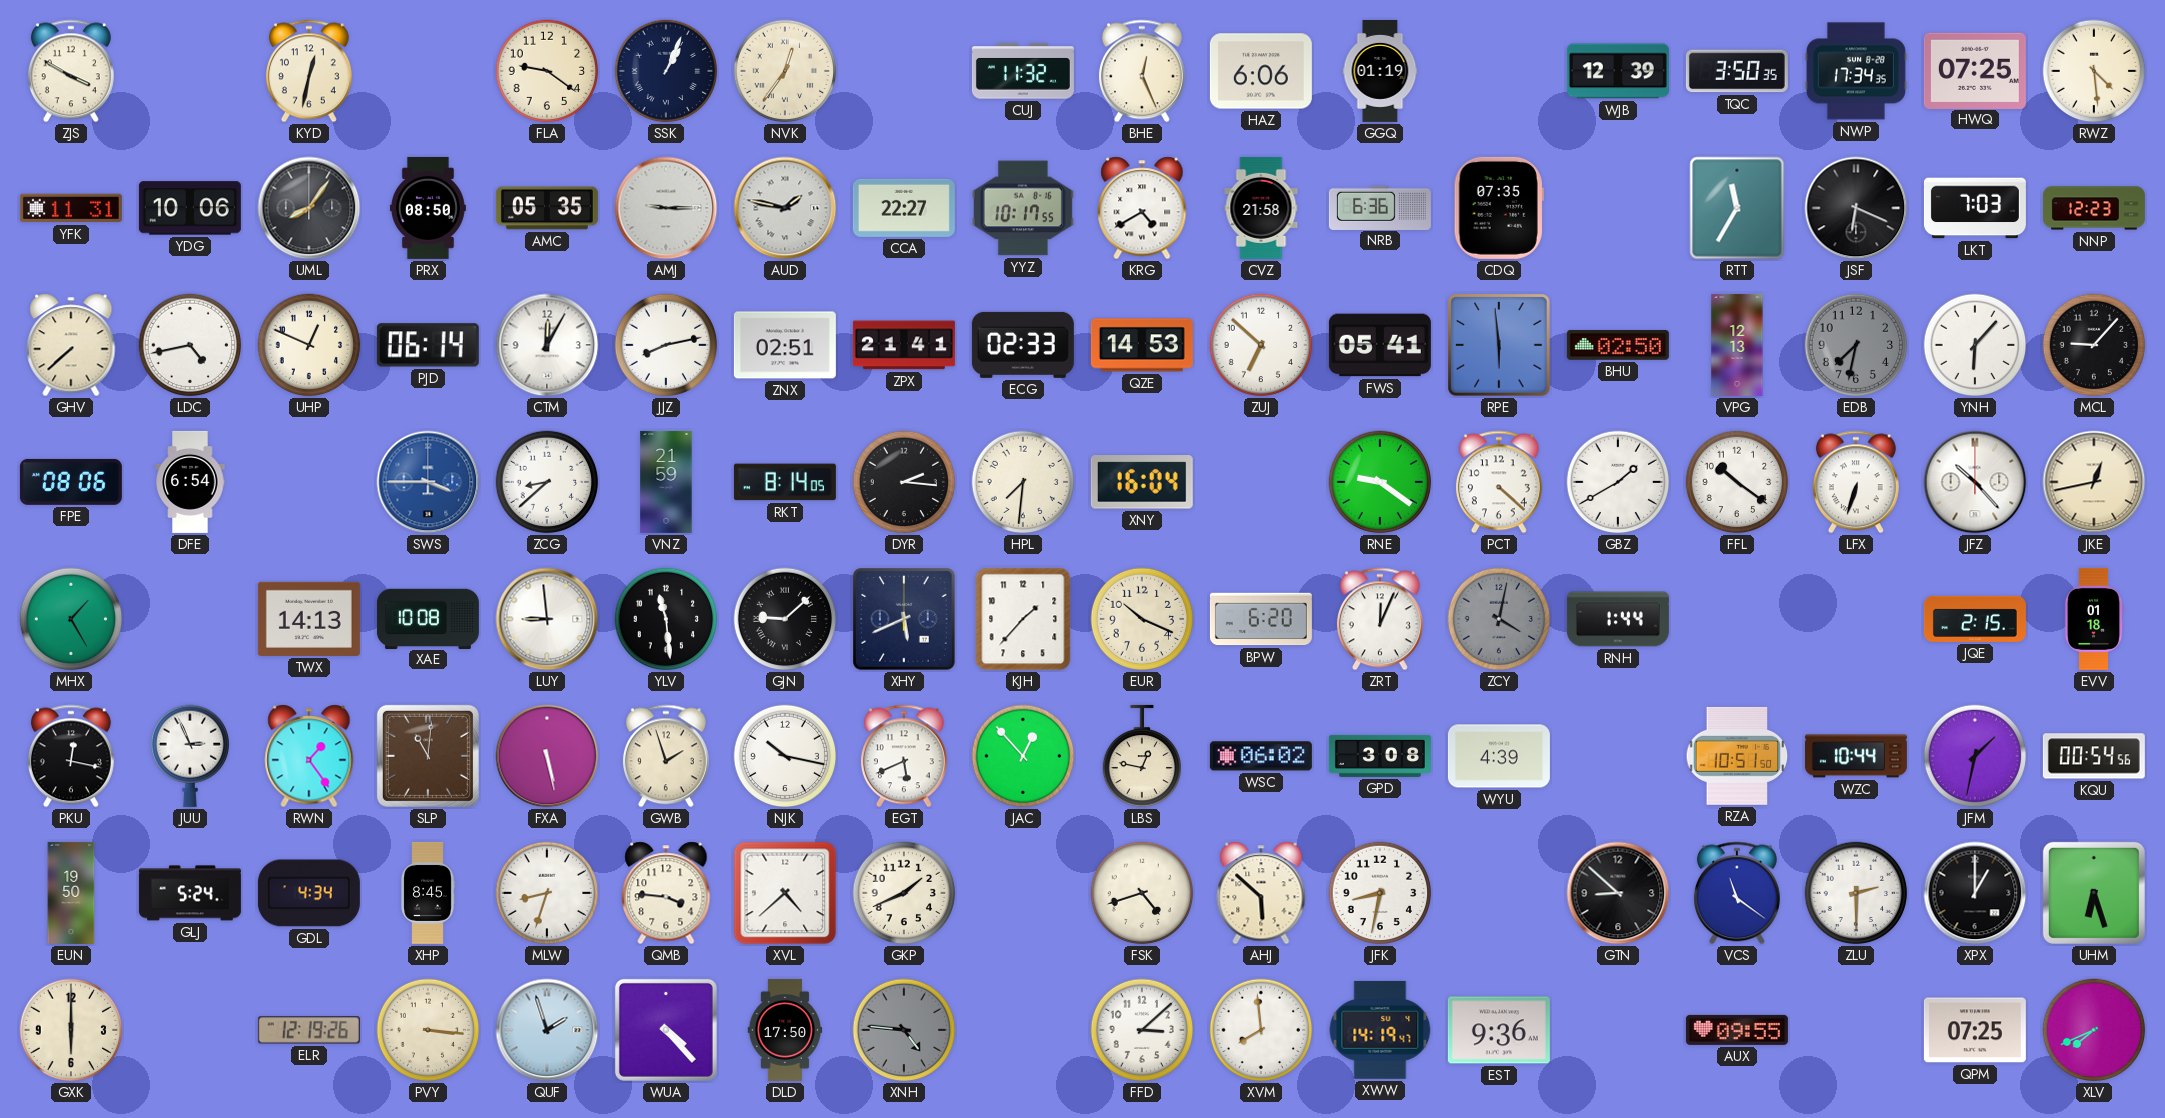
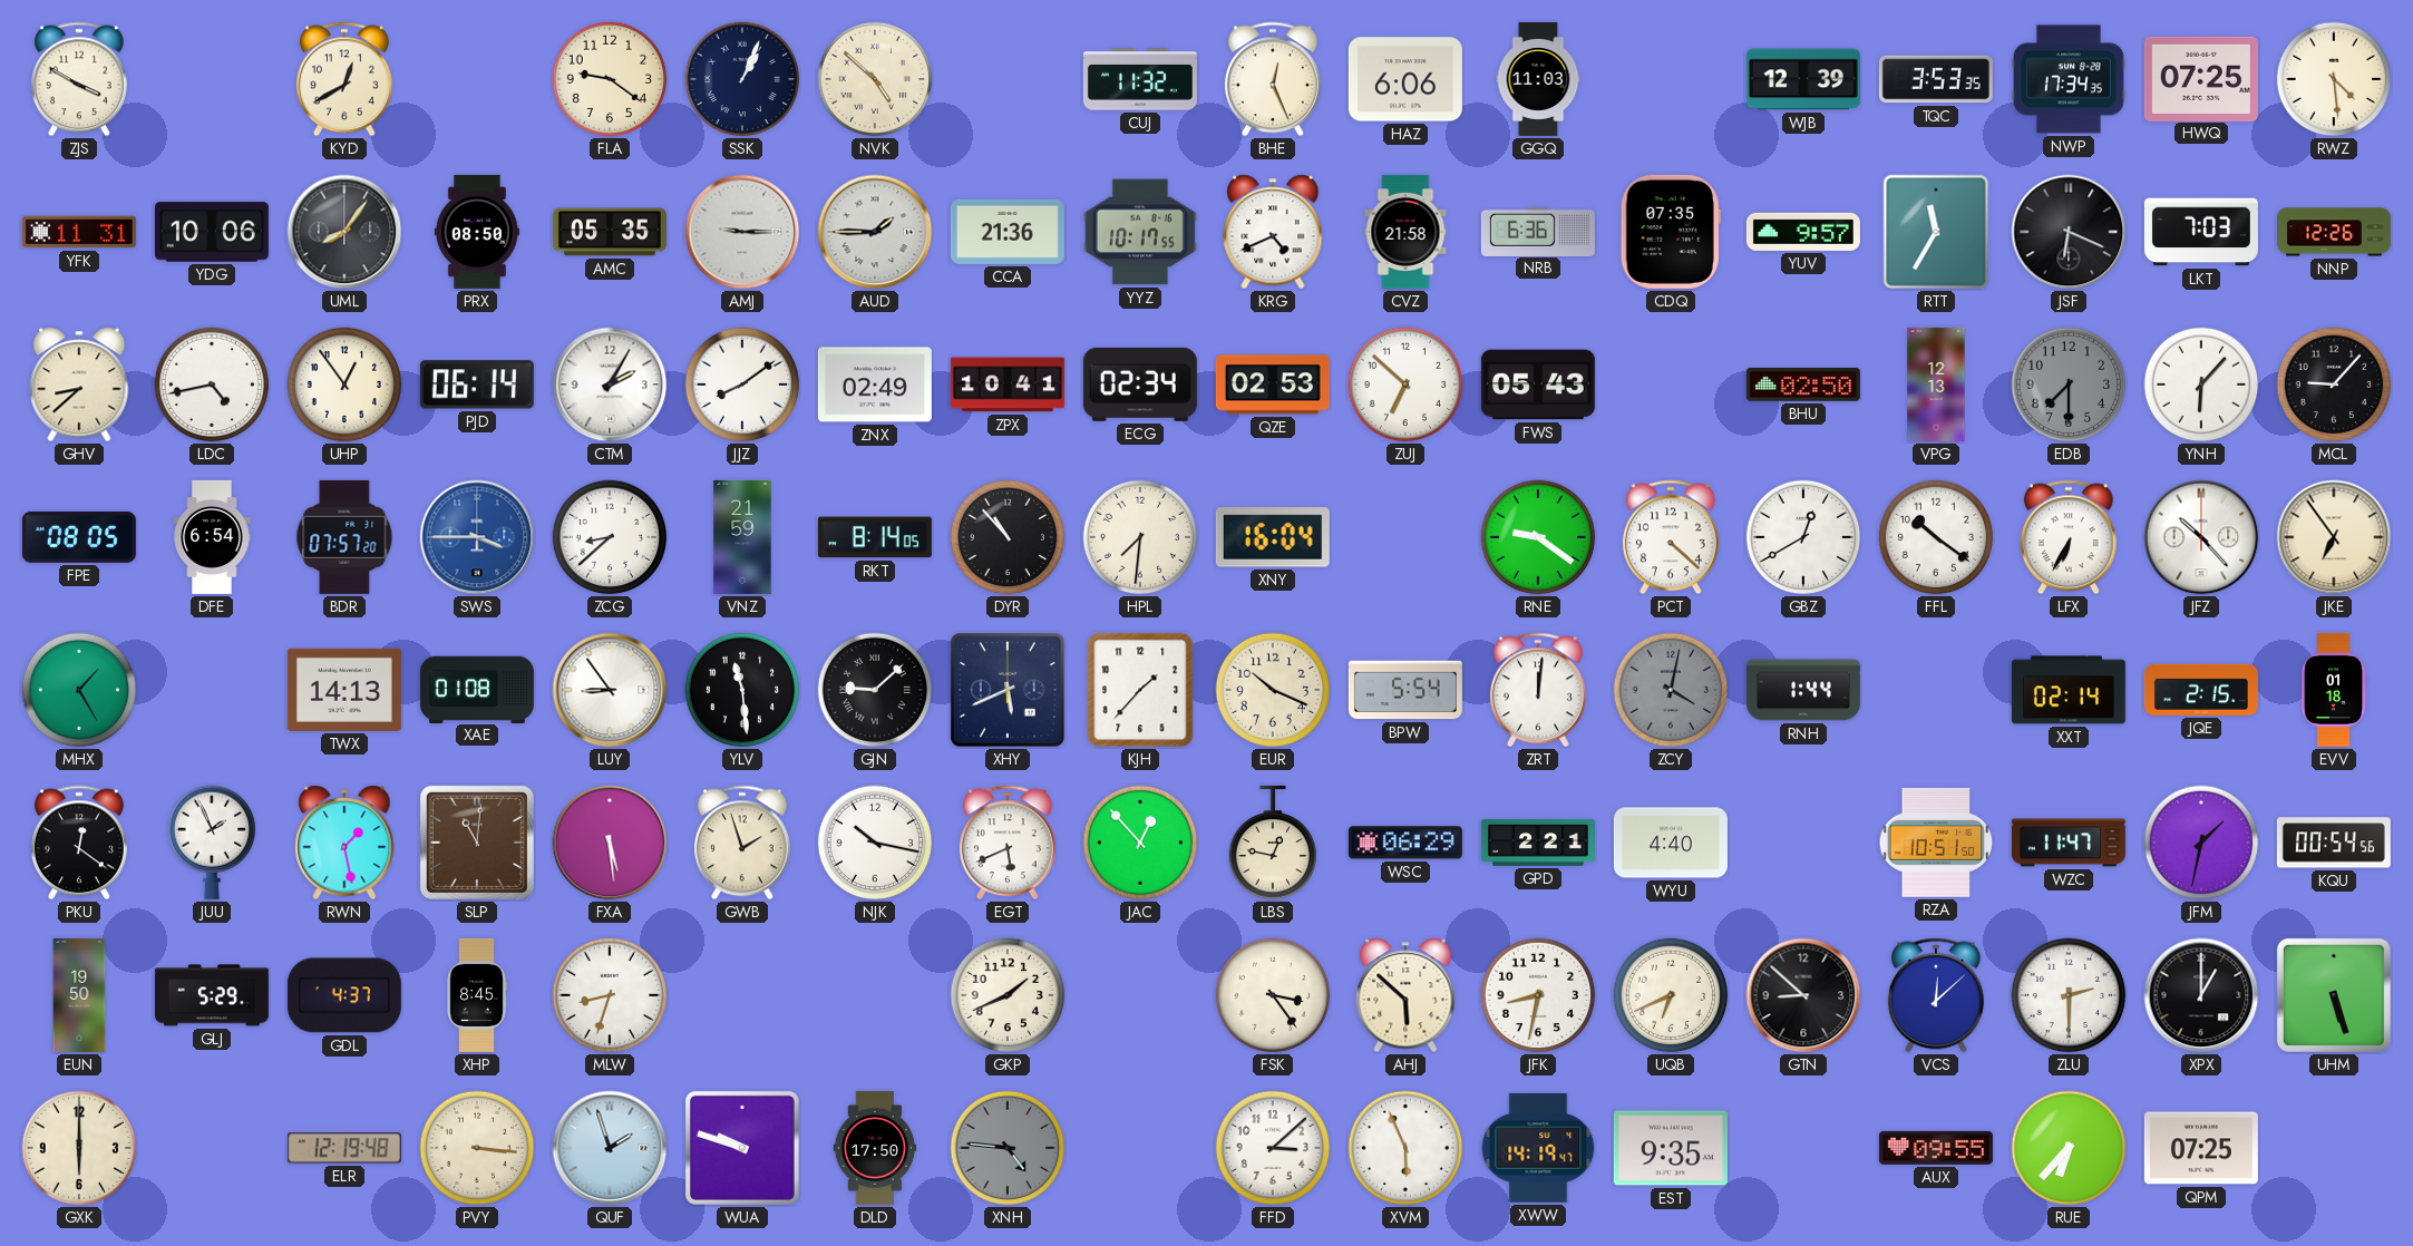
KYD: 12:32 -> 12:40
NVK: 12:36 -> 4:52
GGQ: 01:19 -> 11:03
TQC: 3:50 -> 3:53
AUD: 1:47 -> 1:45
CCA: 22:27 -> 21:36
KRG: 4:40 -> 4:41
YUV: none -> 9:57
NNP: 12:23 -> 12:26
GHV: 7:38 -> 8:38
UHP: 12:49 -> 12:54
CTM: 12:05 -> 2:05
JJZ: 8:13 -> 8:09
ZNX: 02:51 -> 02:49
ZPX: 21:41 -> 10:41
ECG: 02:33 -> 02:34
QZE: 14:53 -> 02:53
FWS: 05:41 -> 05:43
RPE: 5:59 -> none
EDB: 7:32 -> 7:30
FPE: 08:06 -> 08:05
BDR: none -> 07:57
DYR: 2:16 -> 10:53
GBZ: 1:40 -> 12:40
LFX: 6:33 -> 6:35
JKE: 12:43 -> 6:54
XAE: 10:08 -> 01:08
LUY: 8:59 -> 8:54
BPW: 6:20 -> 5:54
ZRT: 12:04 -> 12:01
XXT: none -> 02:14
PKU: 12:17 -> 12:21
JUU: 2:56 -> 1:56
RWN: 1:24 -> 1:28
FXA: 5:28 -> 5:29
WSC: 06:02 -> 06:29
GPD: 3:08 -> 2:21
WYU: 4:39 -> 4:40
WZC: 10:44 -> 11:47
GLJ: 5:24 -> 5:29
GDL: 4:34 -> 4:37
QMB: 3:46 -> none
XVL: 4:38 -> none
FSK: 4:42 -> 3:24
UQB: none -> 6:41
VCS: 11:21 -> 12:08
UHM: 6:27 -> 5:27
ELR: 12:19:26 -> 12:19:48
WUA: 4:23 -> 9:48
XVM: 7:59 -> 5:56
EST: 9:36 -> 9:35
RUE: none -> 6:37
XLV: 7:41 -> none
